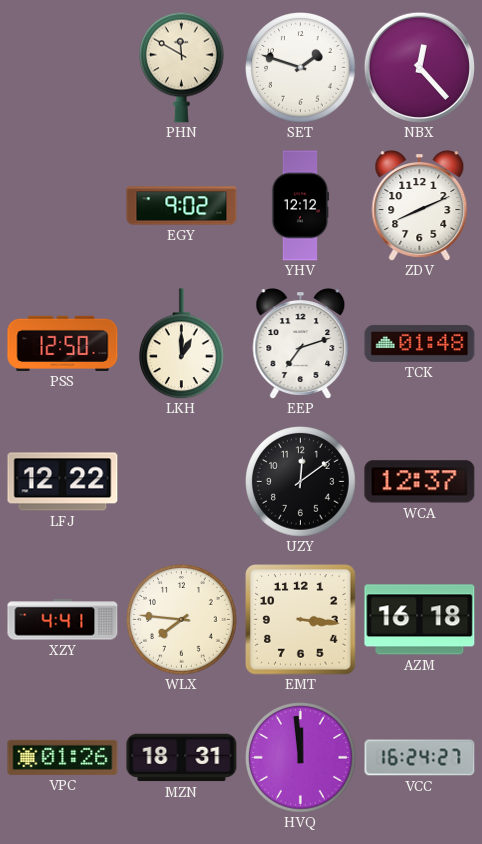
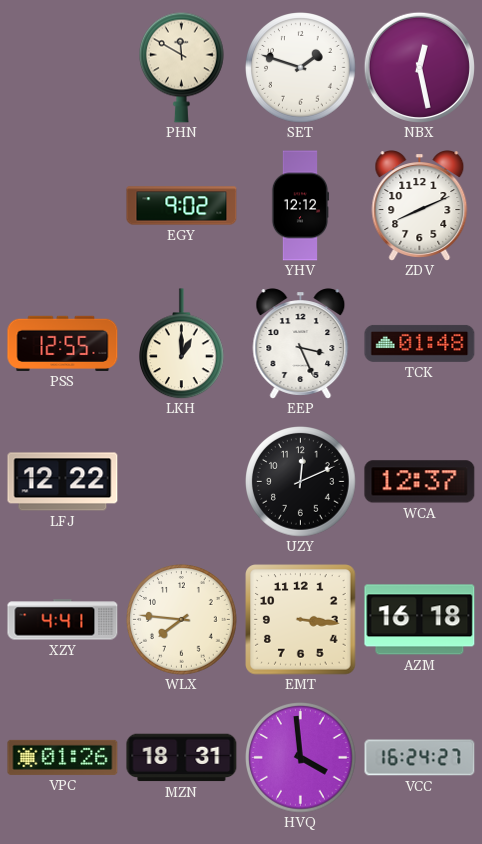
NBX: 12:23 -> 12:28
PSS: 12:50 -> 12:55
EEP: 7:12 -> 3:26
UZY: 12:09 -> 12:11
HVQ: 11:59 -> 3:59
